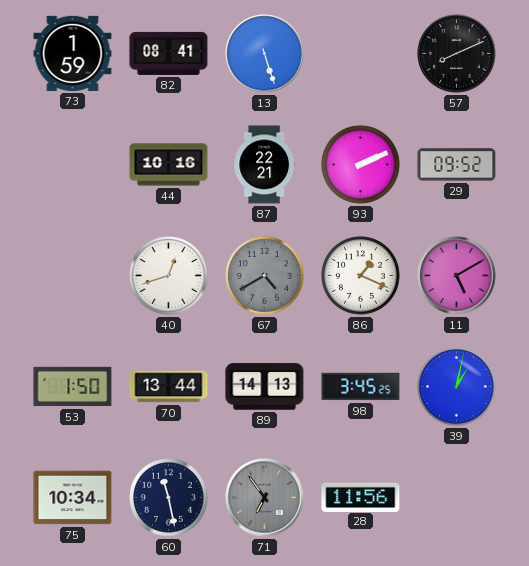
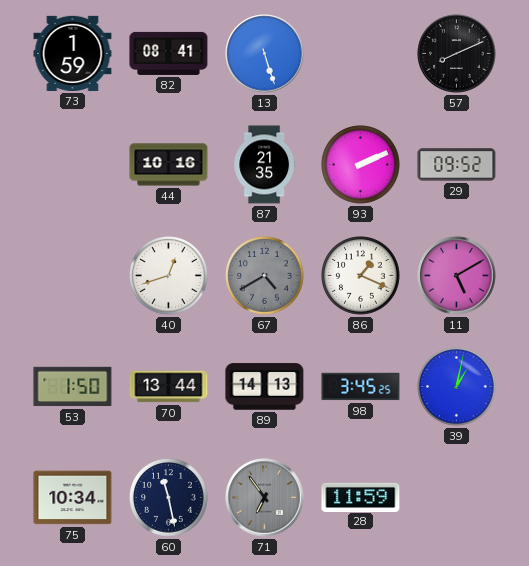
87: 22:21 -> 21:35
28: 11:56 -> 11:59
